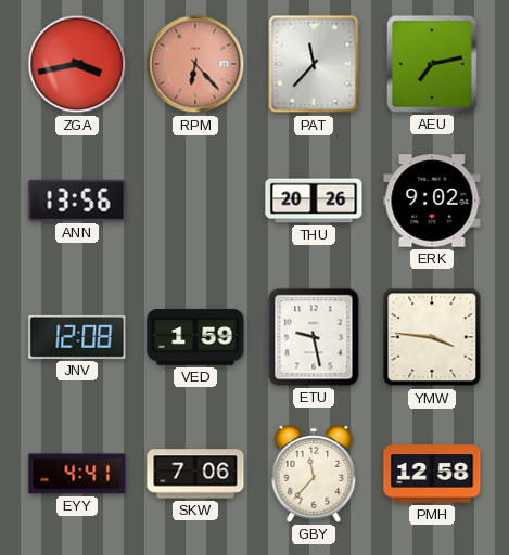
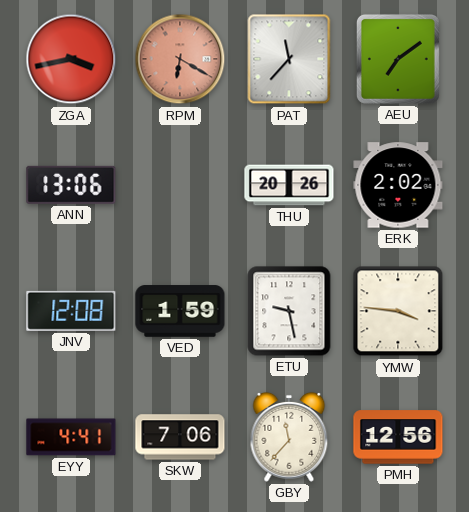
RPM: 6:23 -> 6:20
AEU: 7:13 -> 7:09
ANN: 13:56 -> 13:06
ERK: 9:02 -> 2:02
PMH: 12:58 -> 12:56
